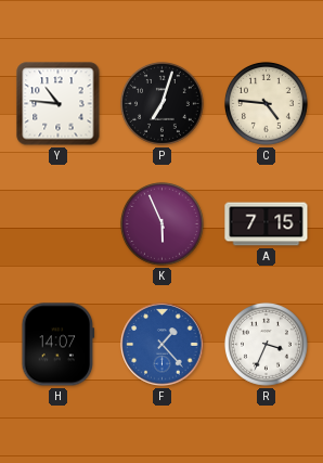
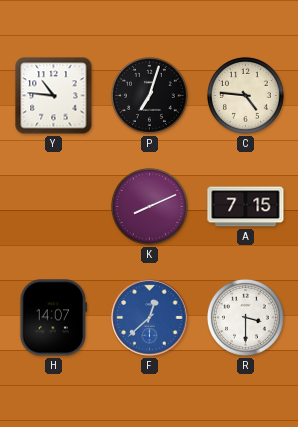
K: 5:56 -> 8:11
F: 1:23 -> 12:38
R: 3:34 -> 3:30
